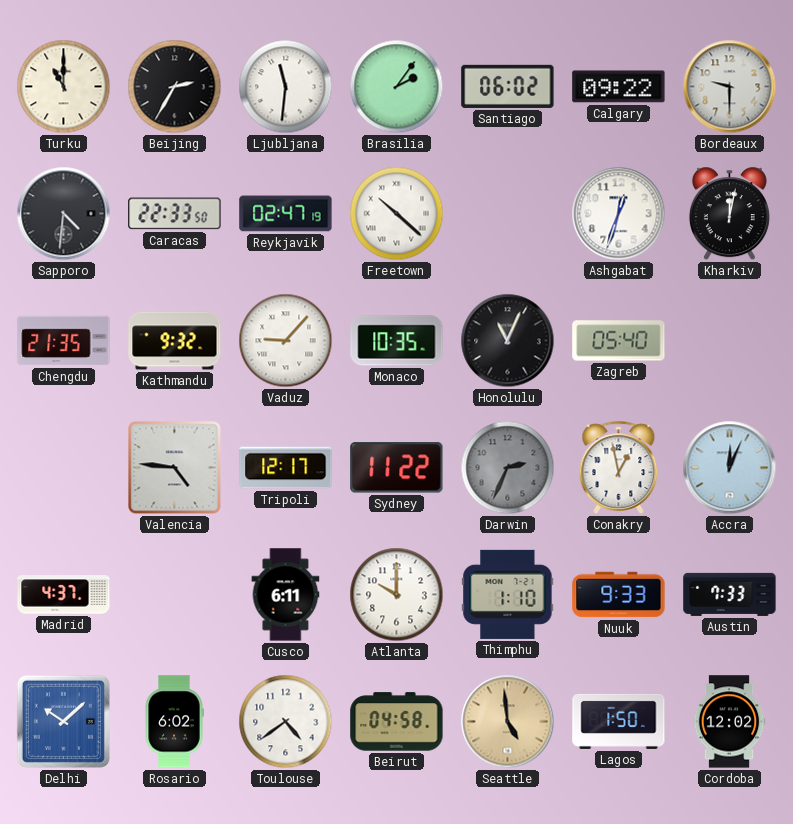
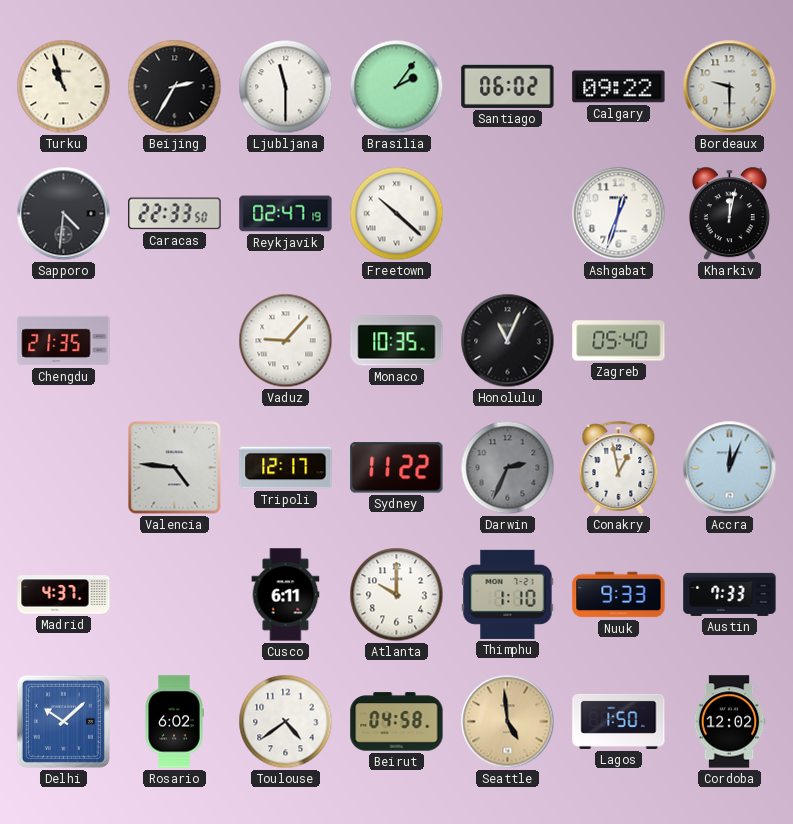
Turku: 11:00 -> 10:57
Ljubljana: 11:31 -> 11:30
Kathmandu: 9:32 -> none
